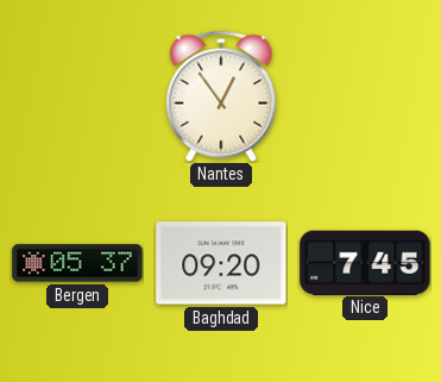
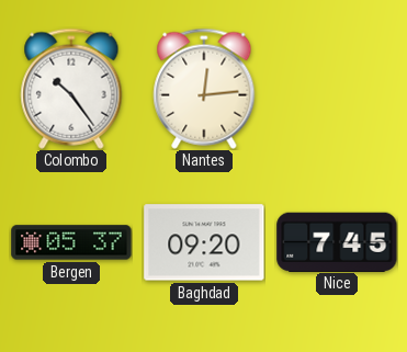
Colombo: none -> 10:24
Nantes: 12:54 -> 12:14
